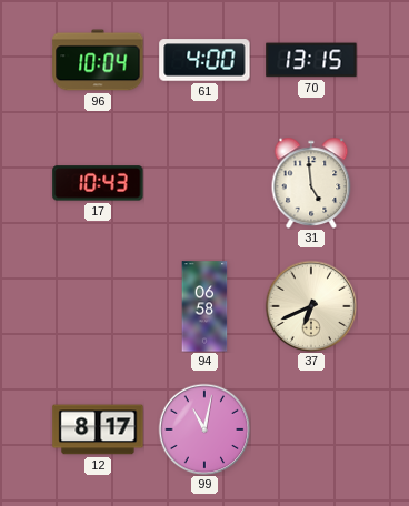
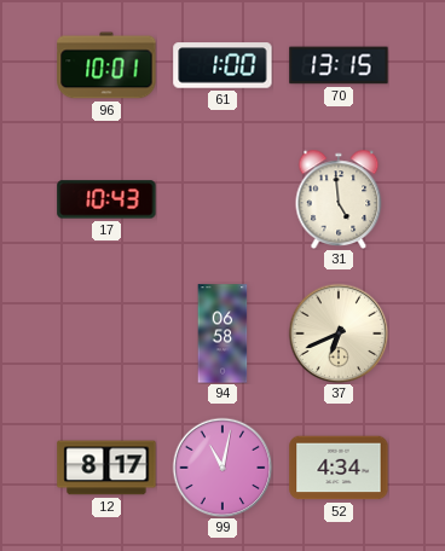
96: 10:04 -> 10:01
61: 4:00 -> 1:00
52: none -> 4:34
